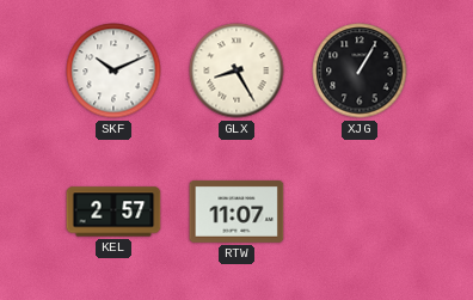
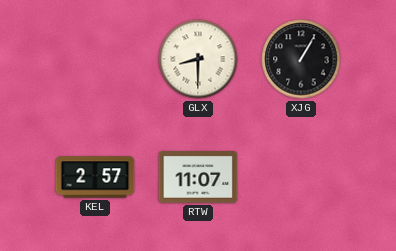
SKF: 10:11 -> none
GLX: 8:25 -> 8:30
